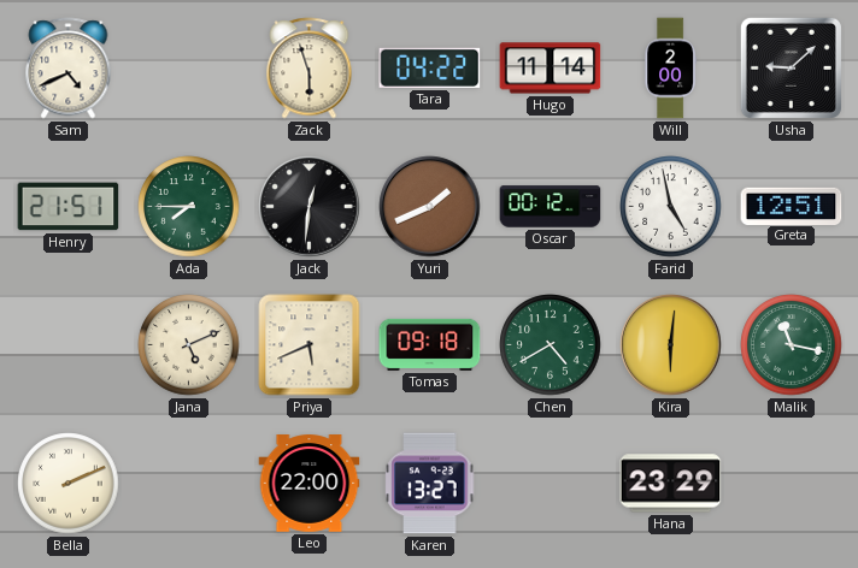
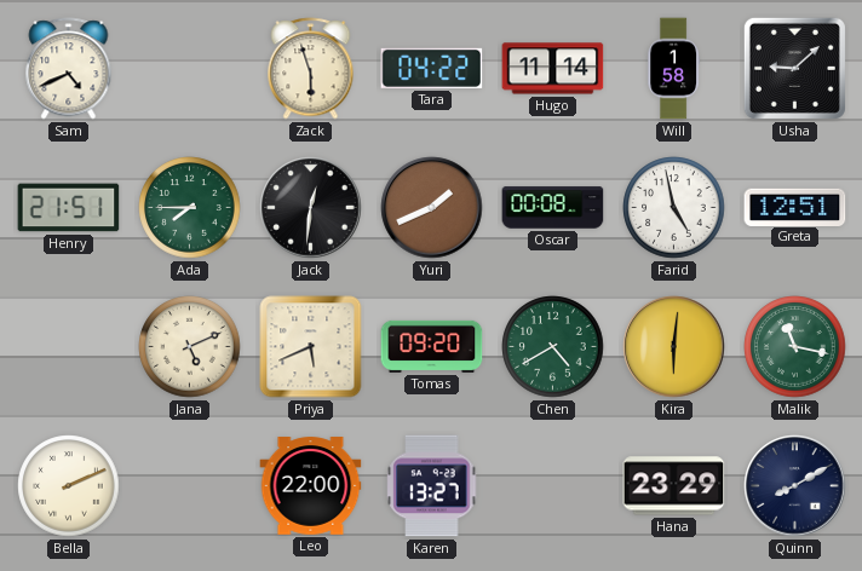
Will: 2:00 -> 1:58
Oscar: 00:12 -> 00:08
Tomas: 09:18 -> 09:20
Quinn: none -> 8:10
